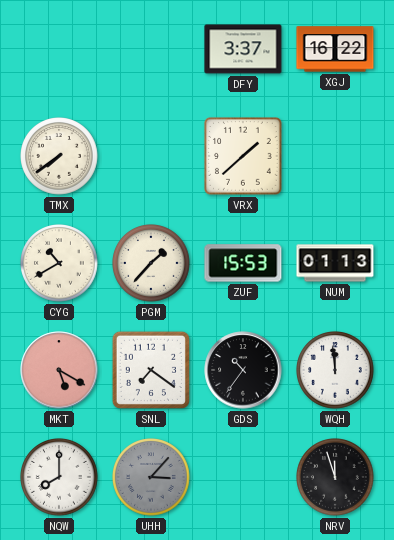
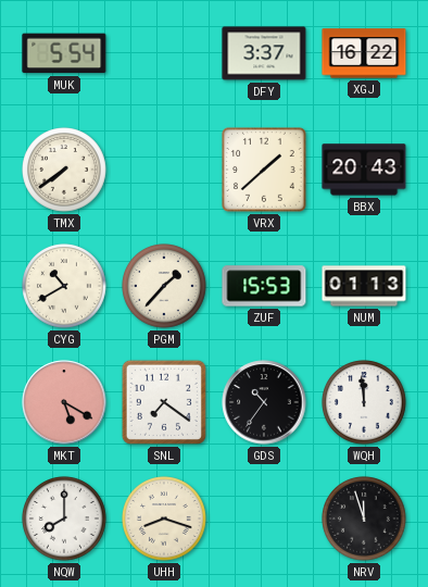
MUK: none -> 5:54
BBX: none -> 20:43
UHH: 3:07 -> 8:18
UHH dial: grey -> cream
